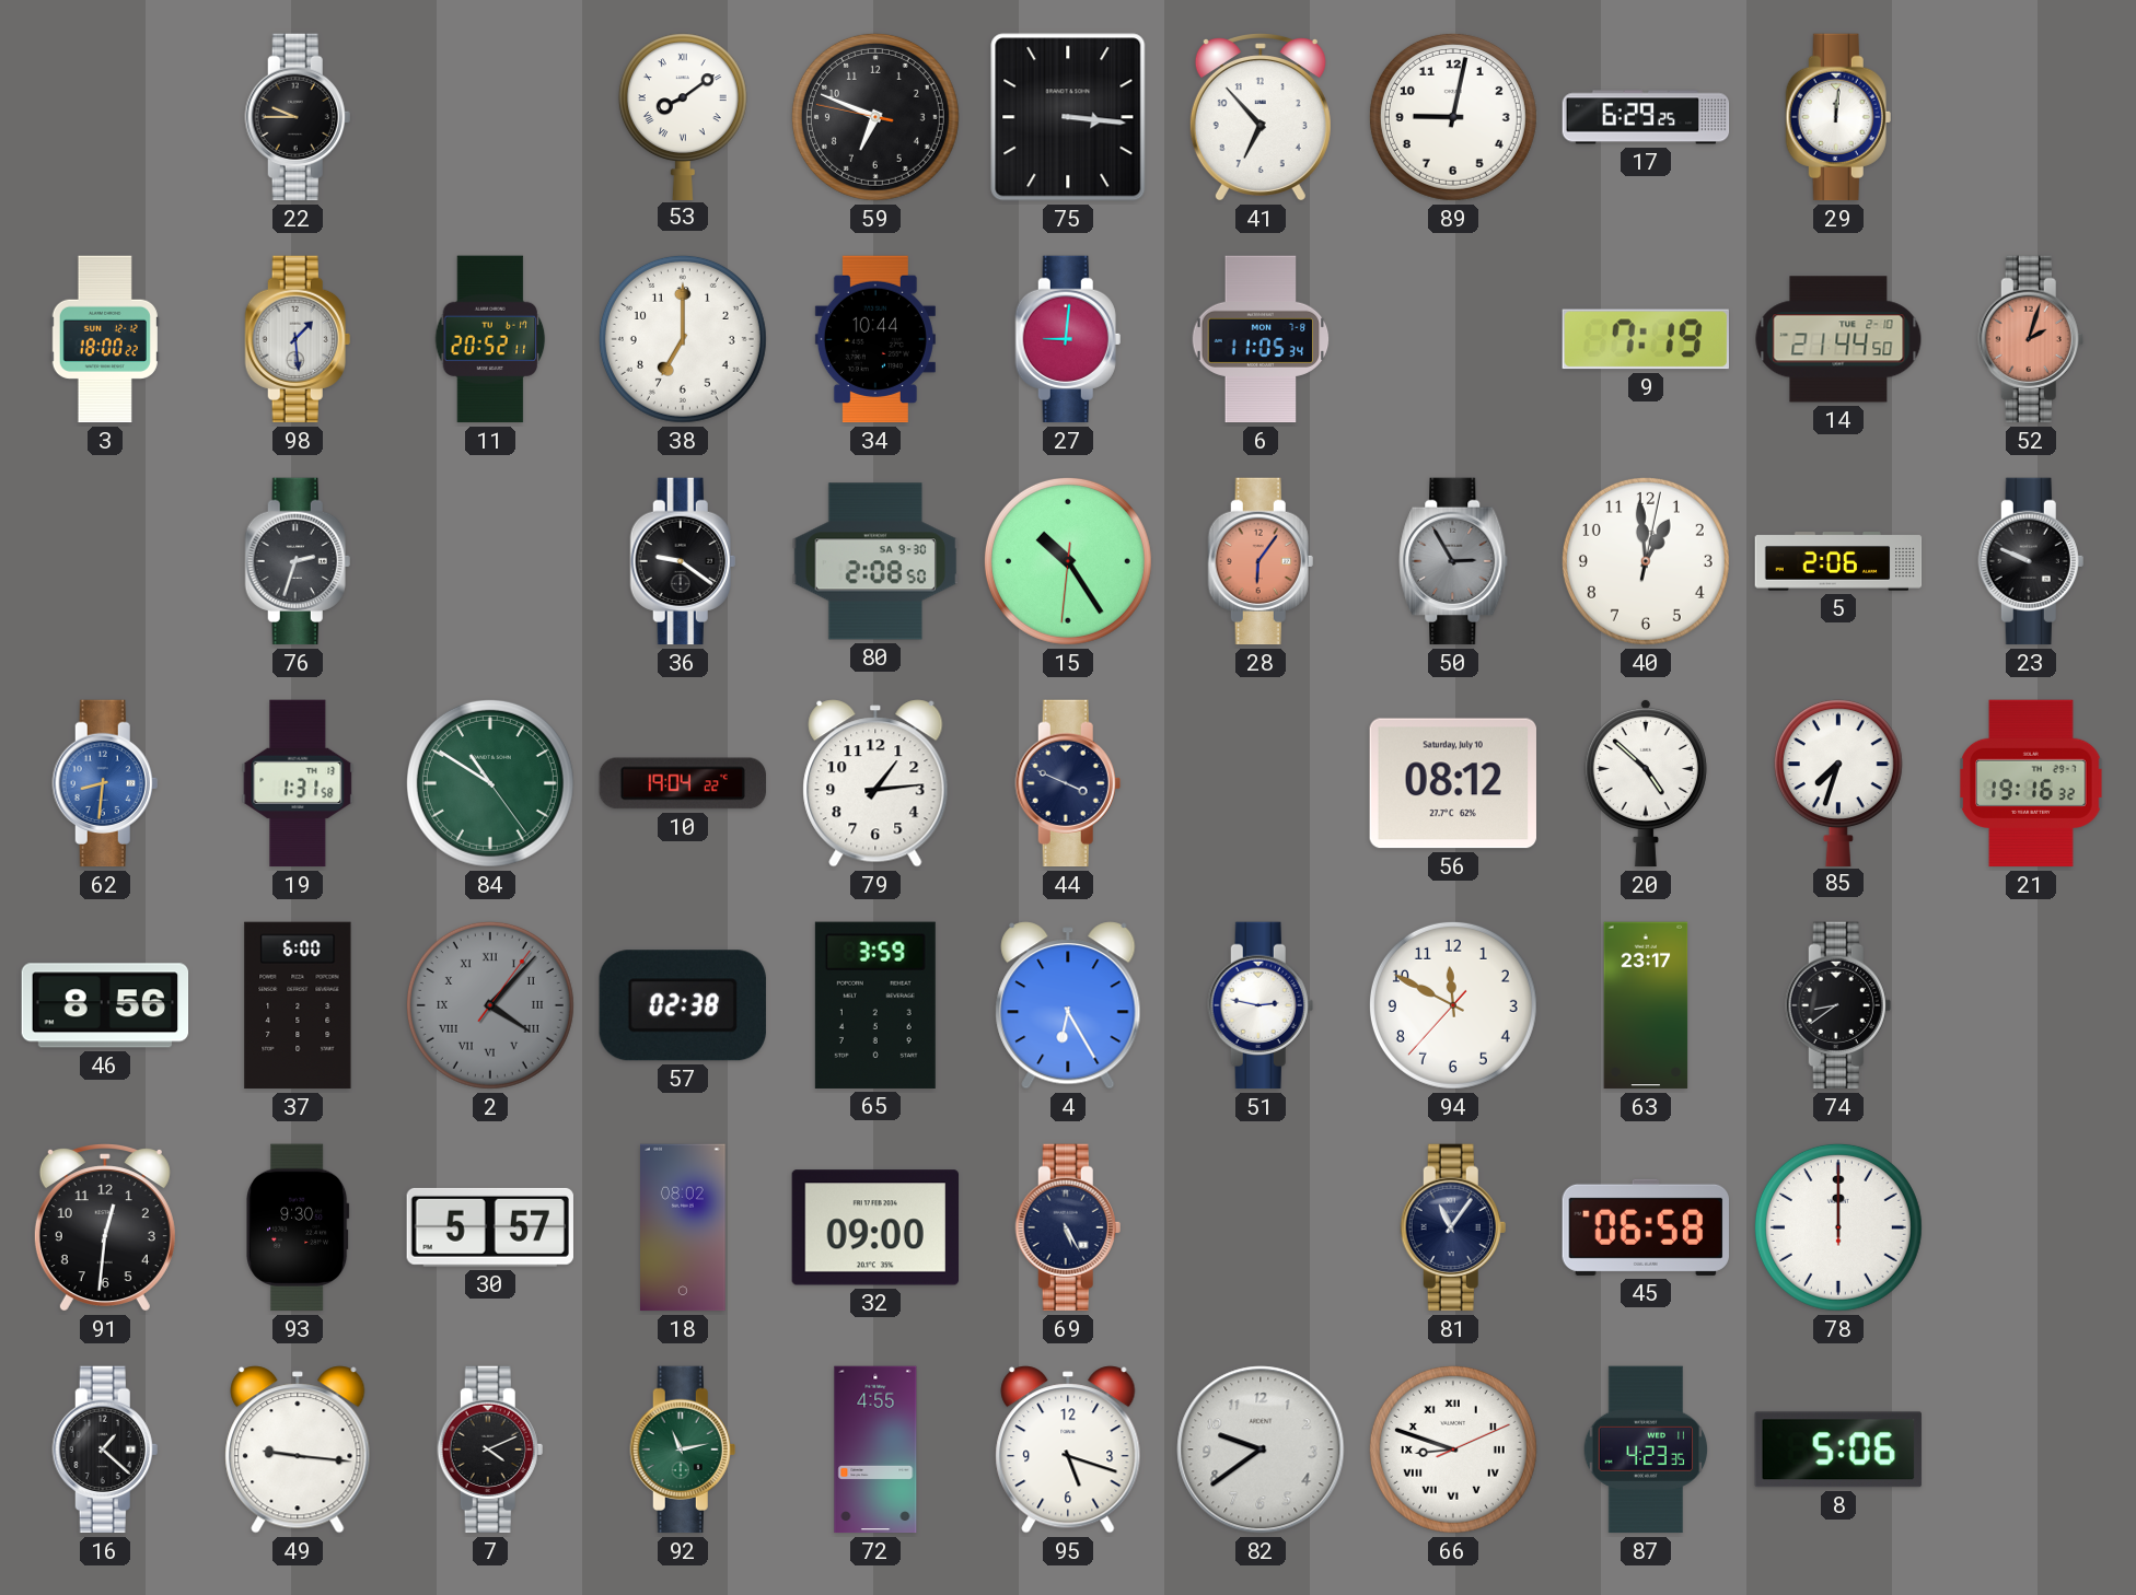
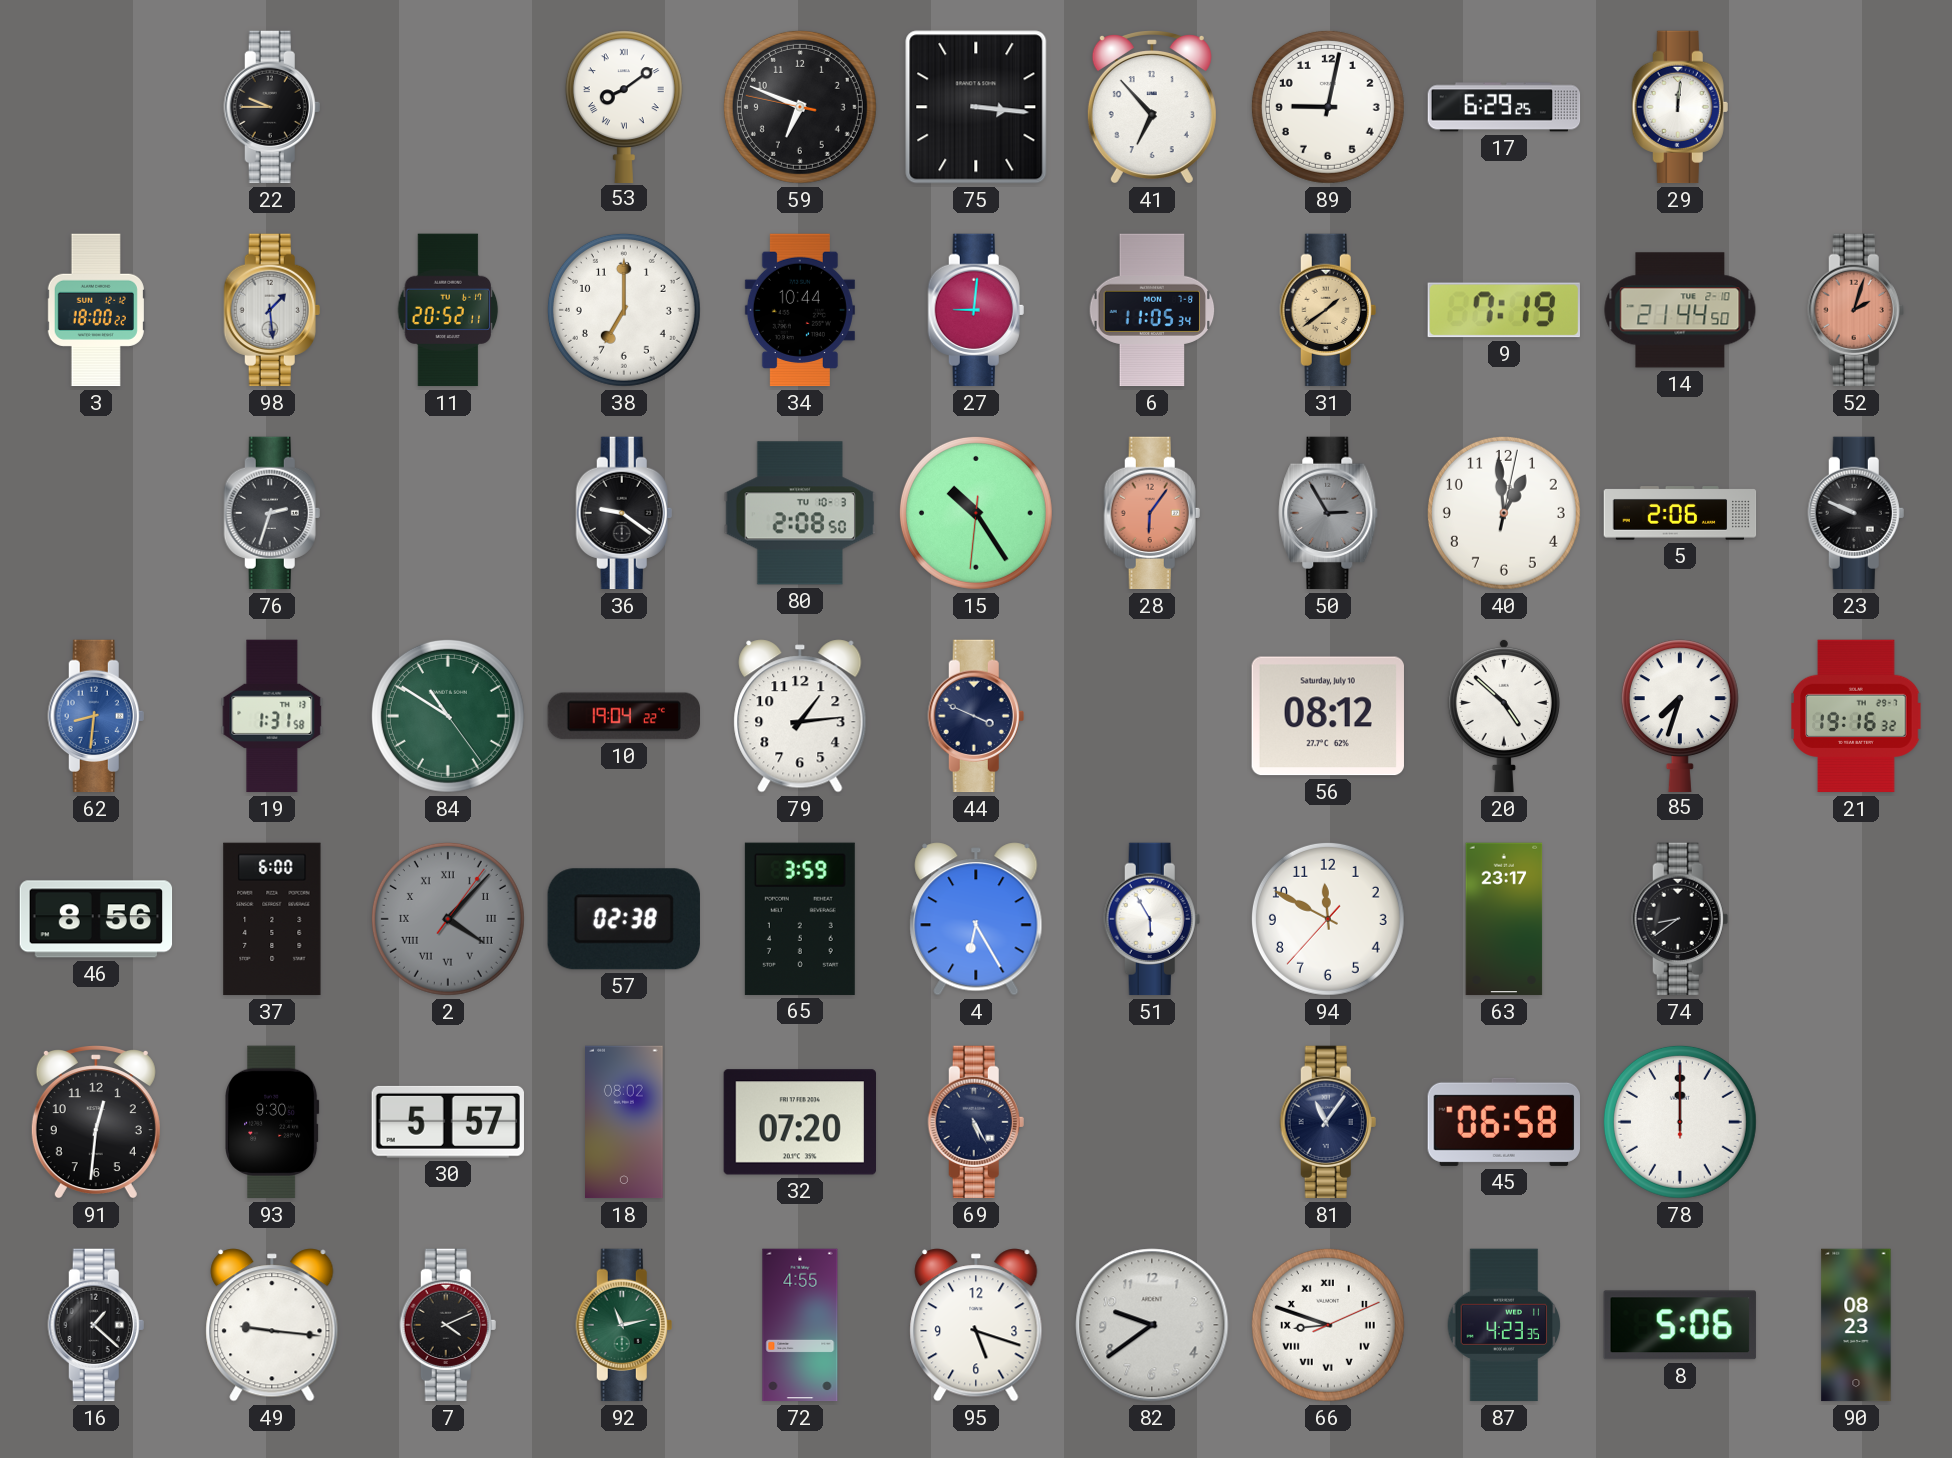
31: none -> 1:39
80 date: SA 9-30 -> TU 10-3
51: 2:47 -> 5:55
32: 09:00 -> 07:20
90: none -> 08:23
